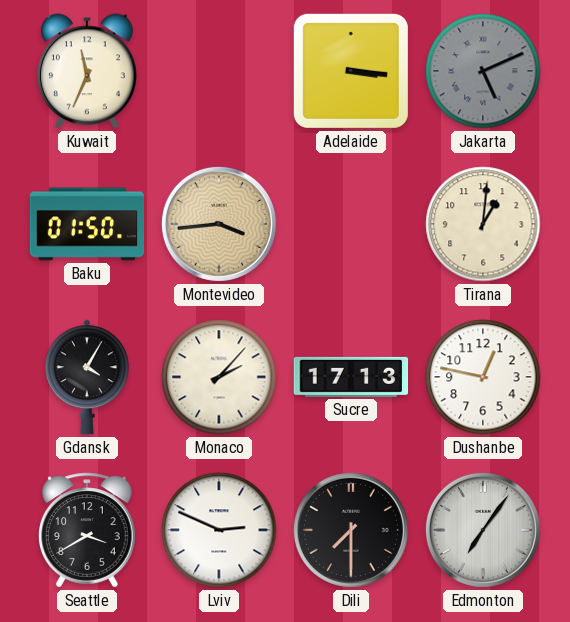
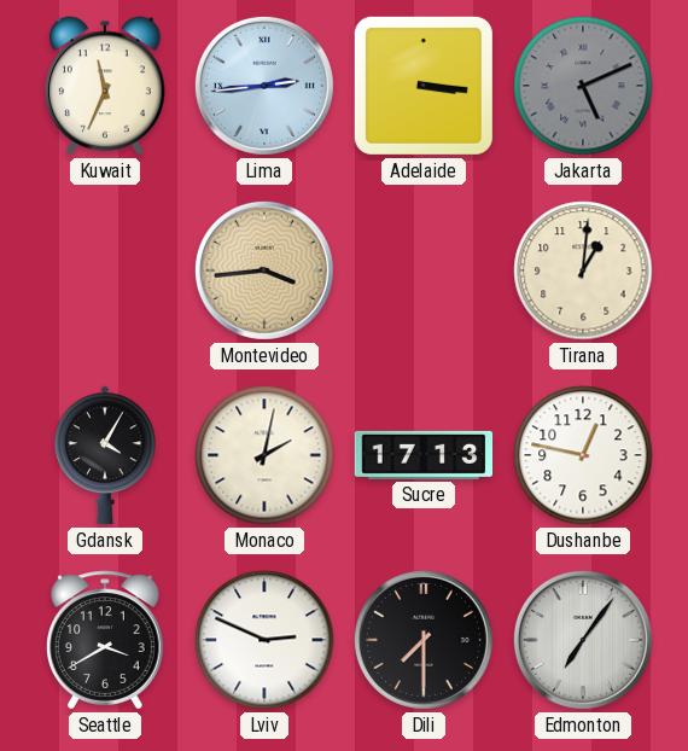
Lima: none -> 2:44
Baku: 01:50 -> none
Monaco: 2:07 -> 2:02
